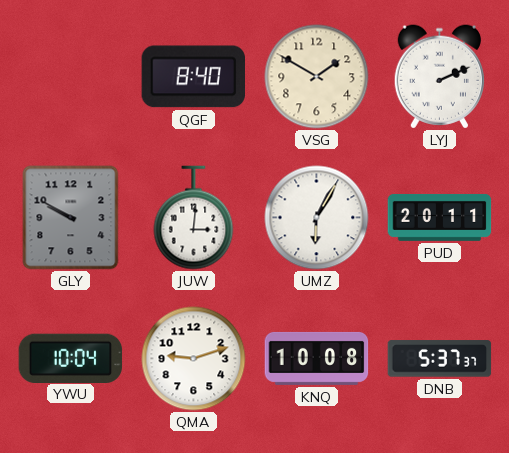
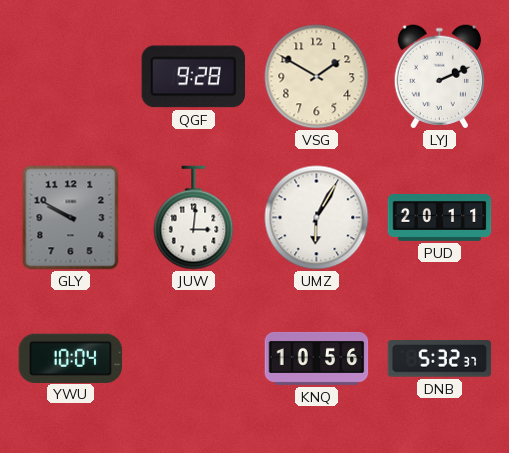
QGF: 8:40 -> 9:28
QMA: 9:12 -> none
KNQ: 10:08 -> 10:56
DNB: 5:37 -> 5:32
